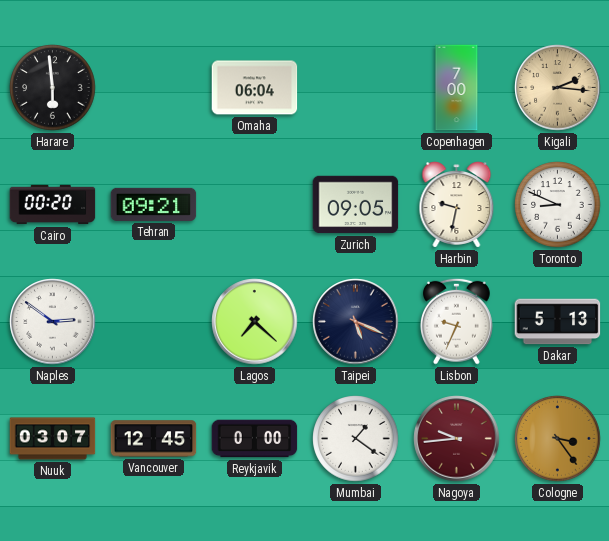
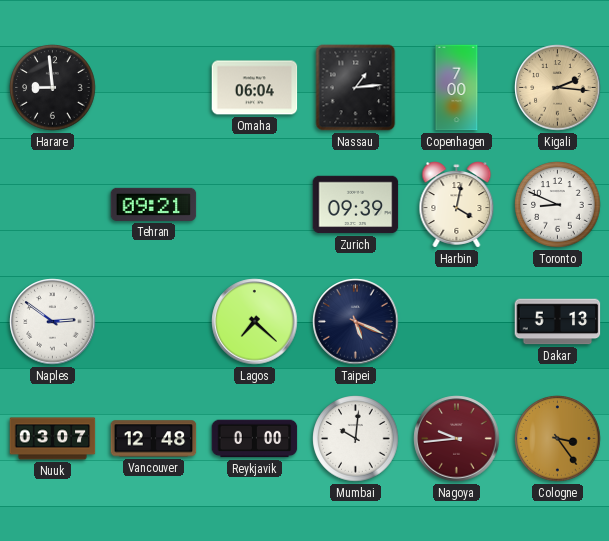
Harare: 5:59 -> 8:59
Nassau: none -> 1:14
Cairo: 00:20 -> none
Zurich: 09:05 -> 09:39
Harbin: 9:32 -> 4:02
Lisbon: 9:34 -> none
Vancouver: 12:45 -> 12:48
Mumbai: 1:21 -> 10:01
